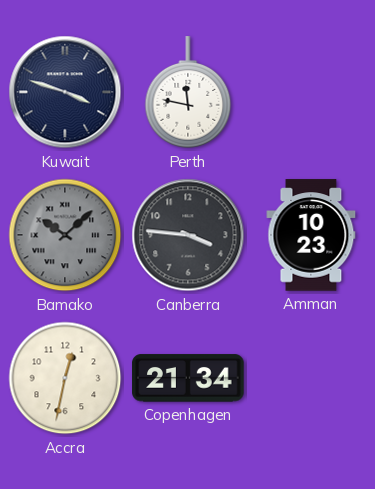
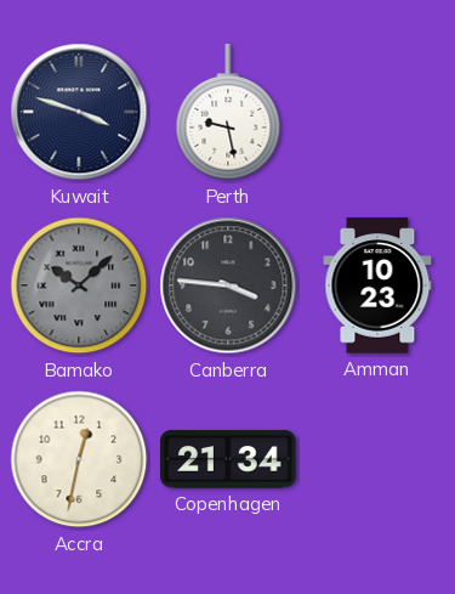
Perth: 11:47 -> 9:28
